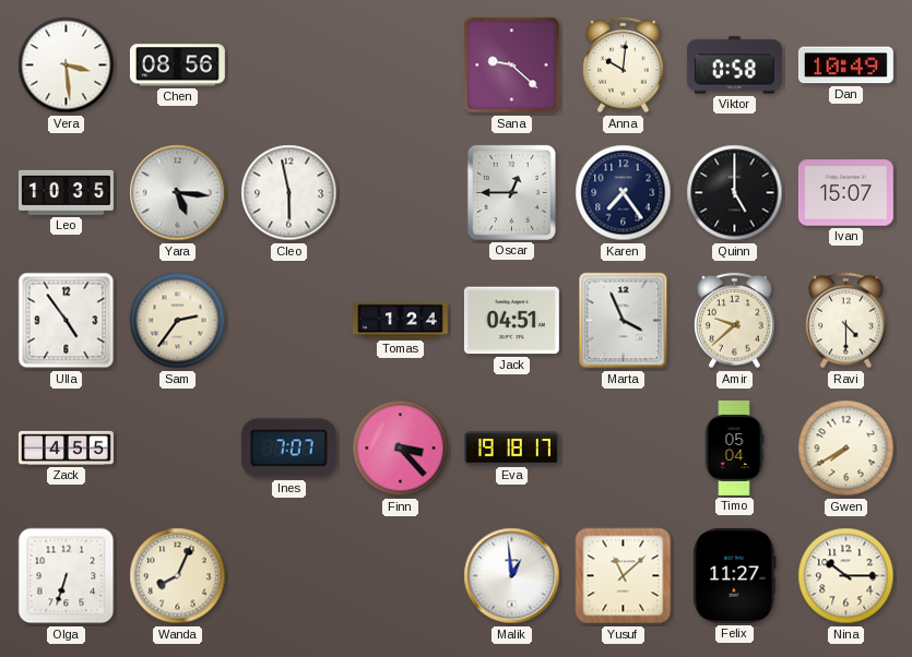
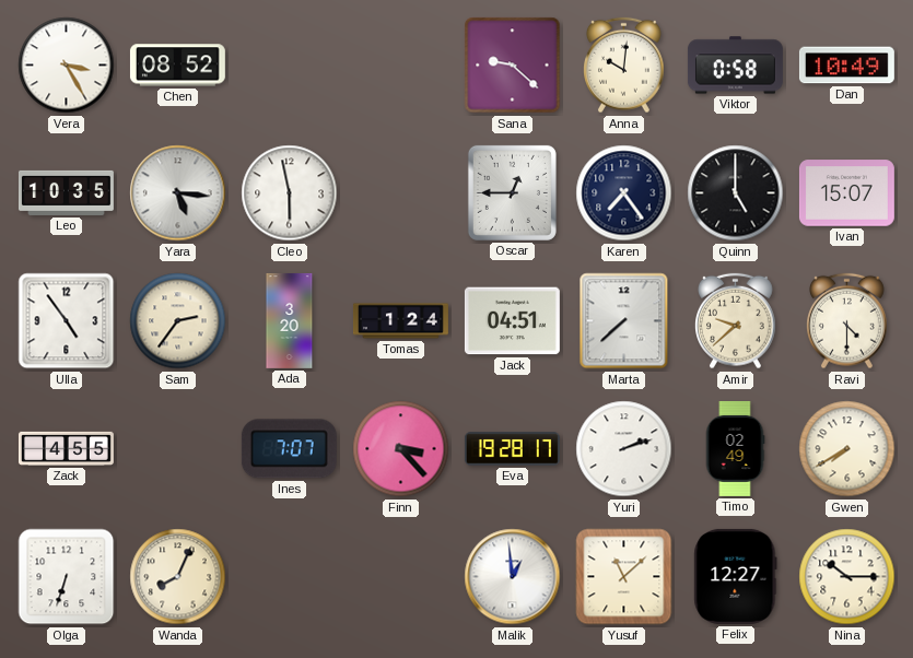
Vera: 3:29 -> 3:25
Chen: 08:56 -> 08:52
Ada: none -> 3:20
Marta: 3:56 -> 7:38
Eva: 19:18 -> 19:28
Yuri: none -> 2:12
Timo: 05:04 -> 02:49
Felix: 11:27 -> 12:27
